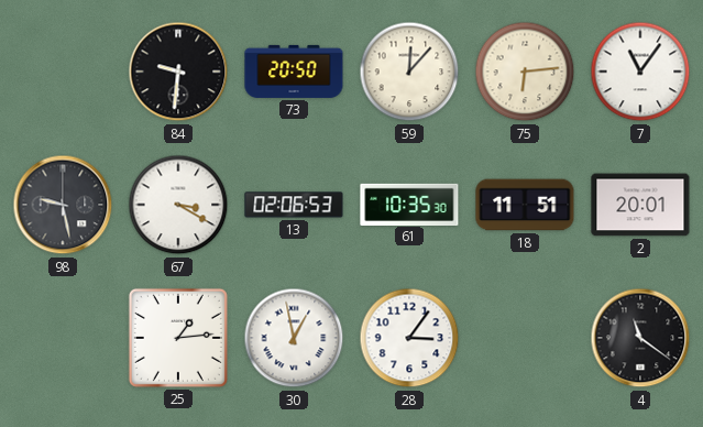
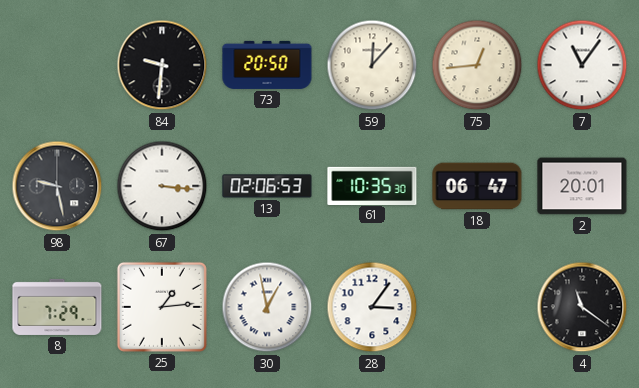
75: 6:14 -> 12:44
67: 3:20 -> 3:16
18: 11:51 -> 06:47
8: none -> 7:29
